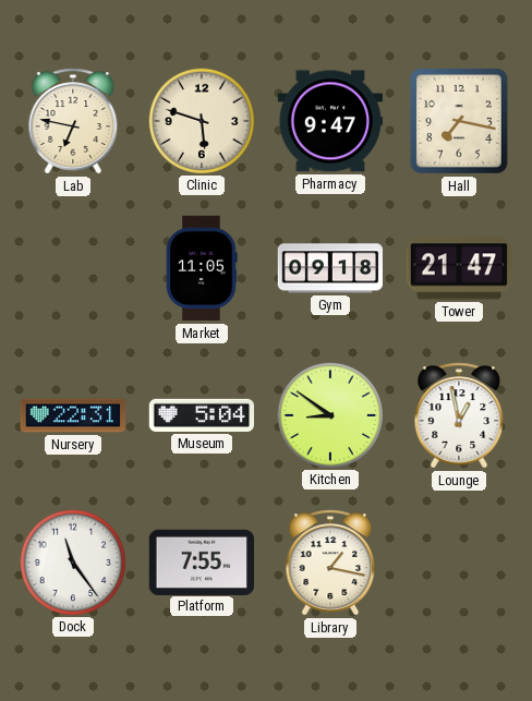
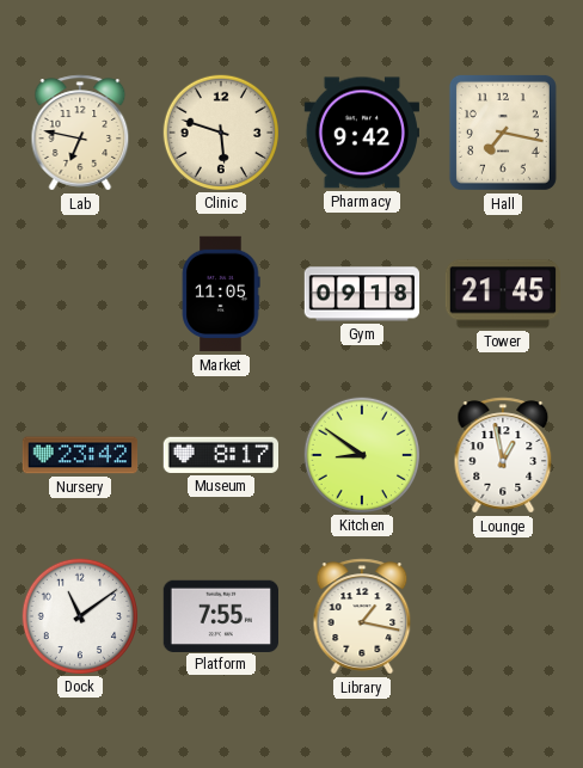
Pharmacy: 9:47 -> 9:42
Tower: 21:47 -> 21:45
Nursery: 22:31 -> 23:42
Museum: 5:04 -> 8:17
Dock: 11:24 -> 11:09
